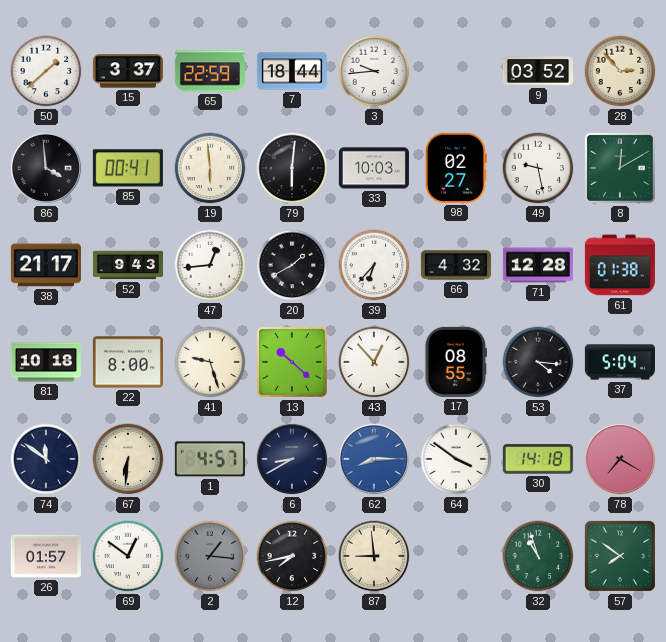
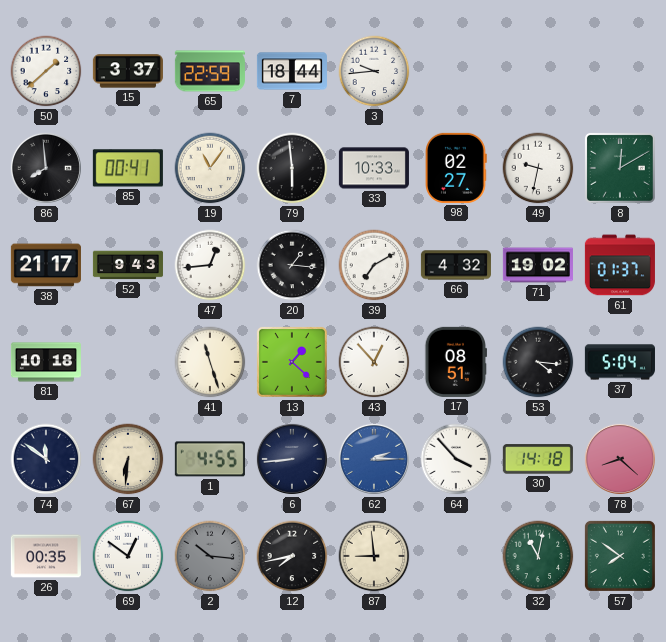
9: 03:52 -> none
28: 2:53 -> none
86: 3:59 -> 7:59
19: 5:59 -> 11:06
79: 6:01 -> 5:59
33: 10:03 -> 10:33
49: 9:28 -> 9:32
20: 1:40 -> 1:16
39: 6:37 -> 7:10
71: 12:28 -> 19:02
61: 01:38 -> 01:37
22: 8:00 -> none
41: 9:27 -> 11:27
13: 10:22 -> 1:22
17: 08:55 -> 08:51
1: 4:57 -> 4:55
6: 8:40 -> 8:44
62: 8:15 -> 2:15
64: 3:51 -> 3:53
78: 7:20 -> 8:22
26: 01:57 -> 00:35
2: 1:16 -> 10:16
32: 10:57 -> 11:02
